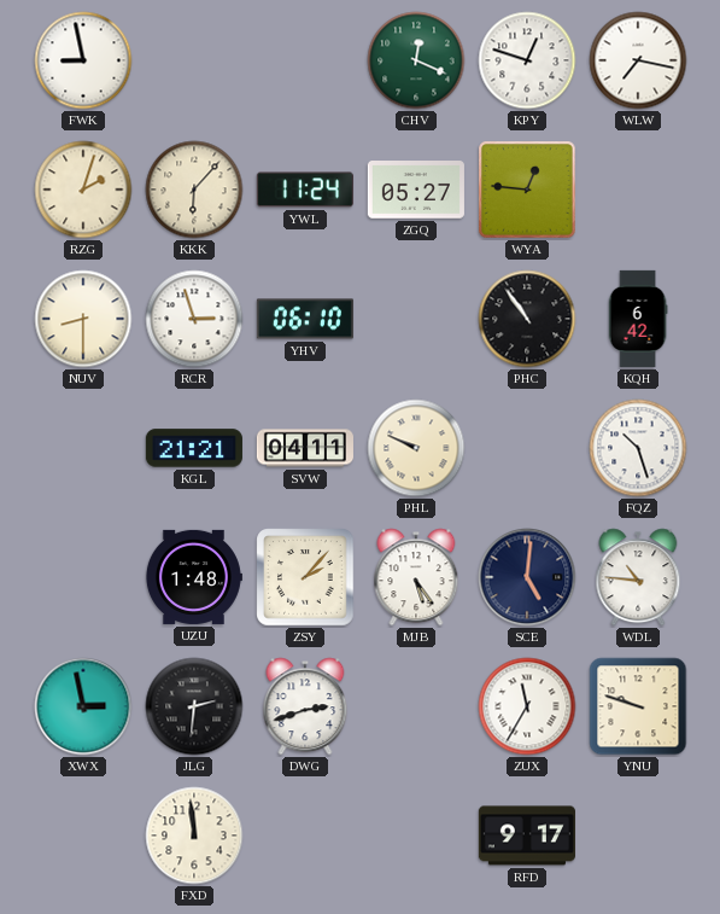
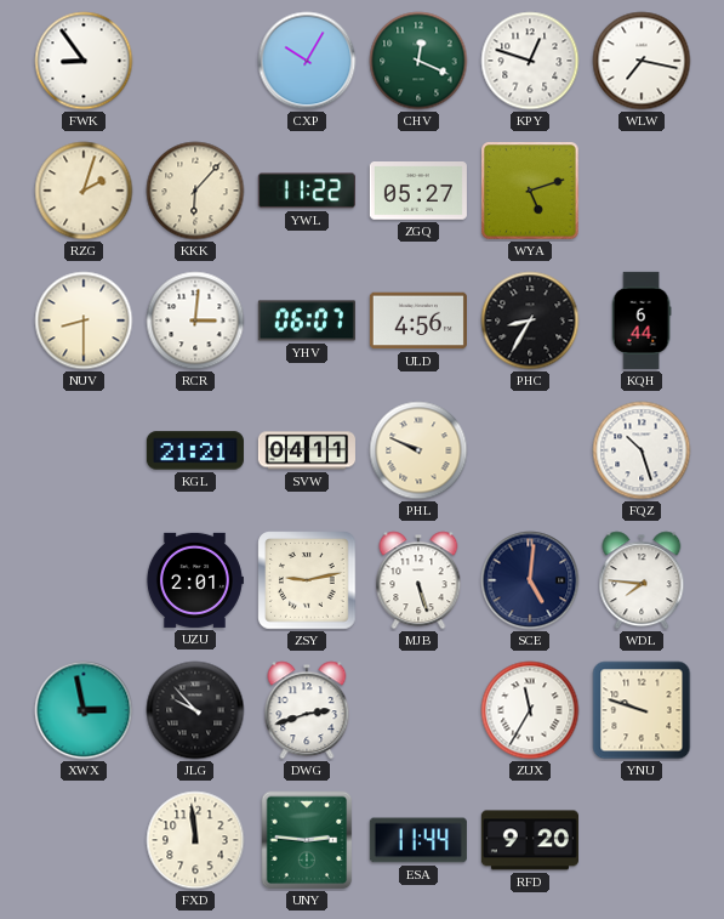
FWK: 8:58 -> 8:54
CXP: none -> 10:05
YWL: 11:24 -> 11:22
WYA: 12:46 -> 5:12
RCR: 2:57 -> 3:01
YHV: 06:10 -> 06:07
ULD: none -> 4:56
PHC: 10:54 -> 8:35
KQH: 6:42 -> 6:44
UZU: 1:48 -> 2:01
ZSY: 2:07 -> 9:13
MJB: 5:24 -> 5:27
WDL: 10:46 -> 7:46
JLG: 2:31 -> 9:53
UNY: none -> 2:46
ESA: none -> 11:44
RFD: 9:17 -> 9:20
